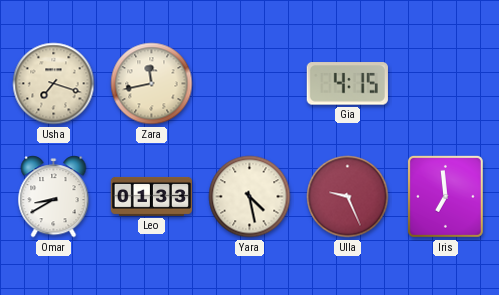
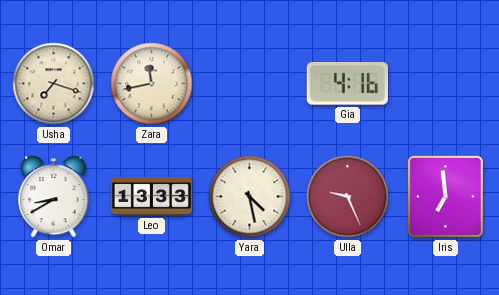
Gia: 4:15 -> 4:16
Leo: 01:33 -> 13:33
